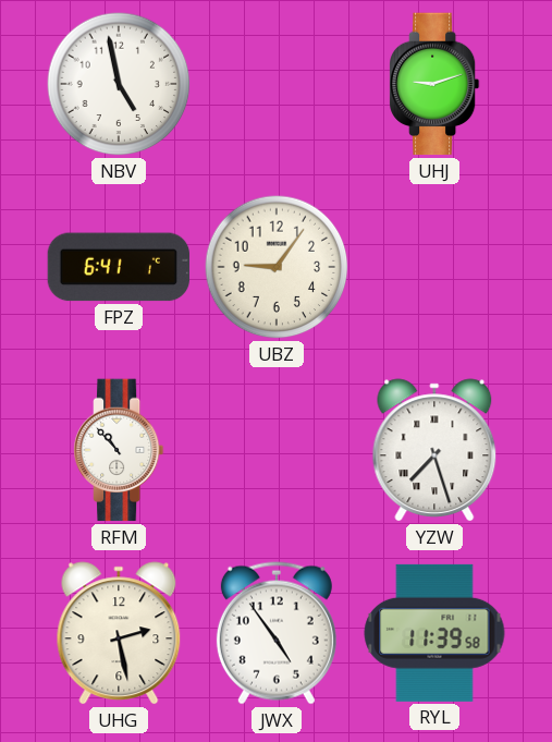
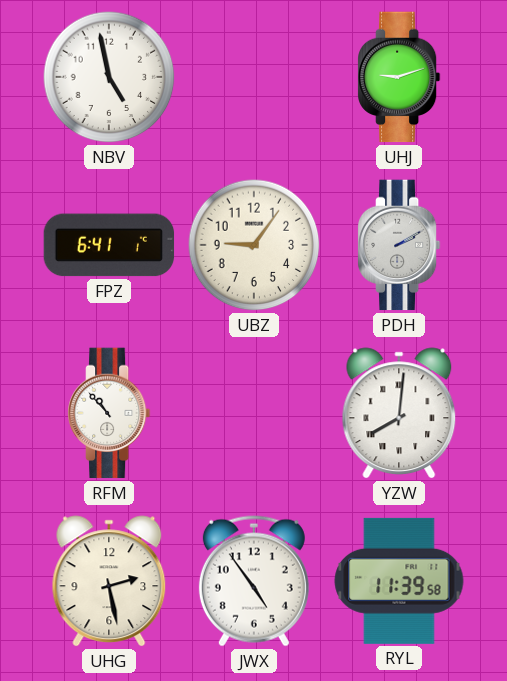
PDH: none -> 2:10
YZW: 7:27 -> 8:01
